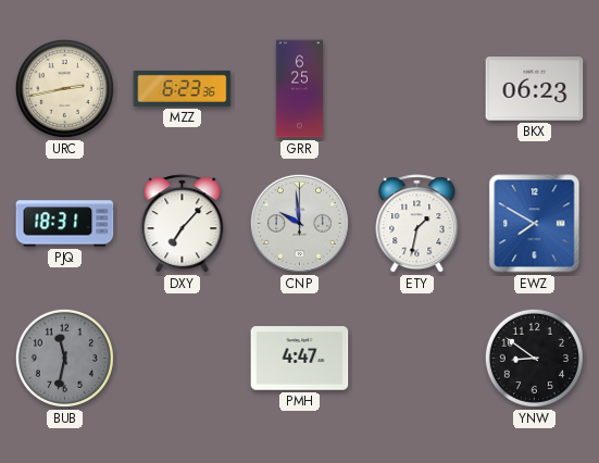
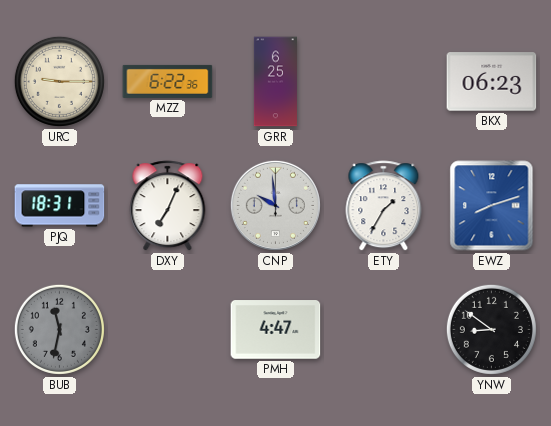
URC: 2:43 -> 9:15
MZZ: 6:23 -> 6:22
DXY: 7:07 -> 7:04
ETY: 1:32 -> 1:35
EWZ: 7:50 -> 8:12
